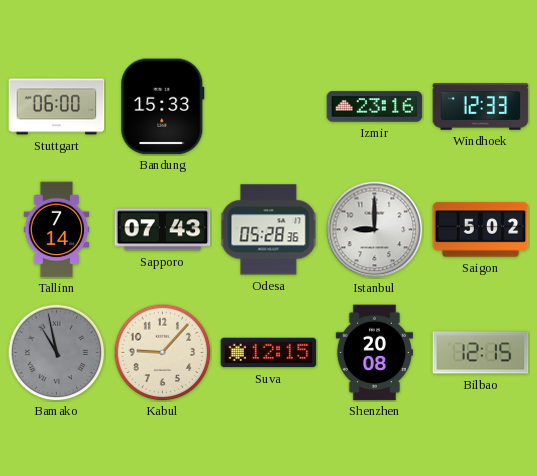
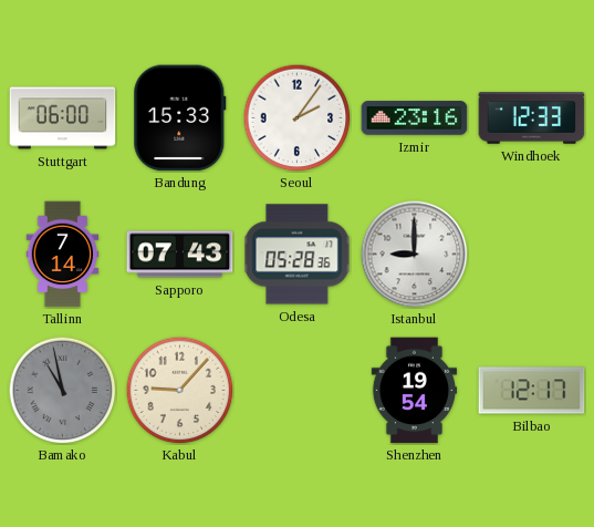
Seoul: none -> 2:06
Saigon: 5:02 -> none
Suva: 12:15 -> none
Shenzhen: 20:08 -> 19:54
Bilbao: 12:15 -> 12:17
